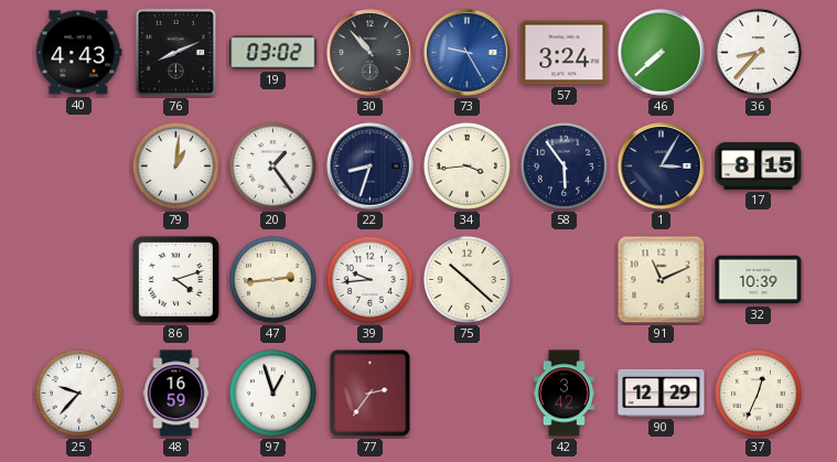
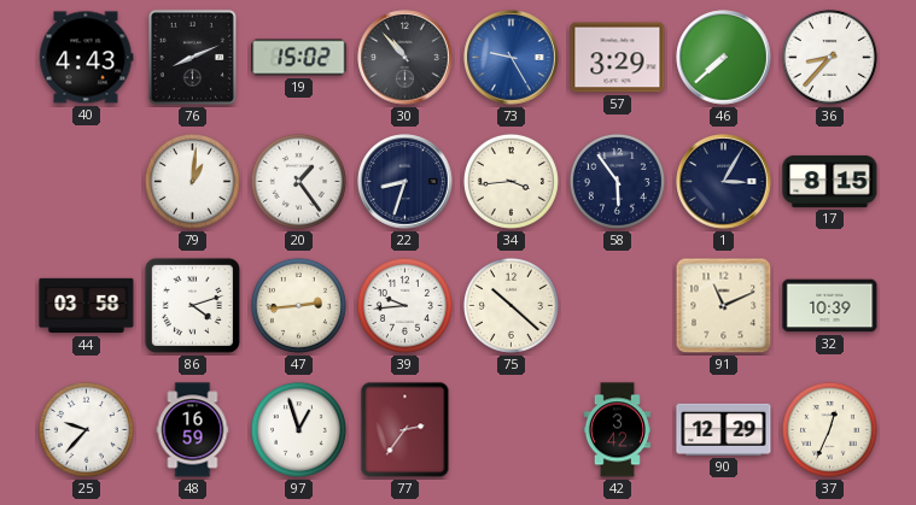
19: 03:02 -> 15:02
57: 3:24 -> 3:29
44: none -> 03:58
